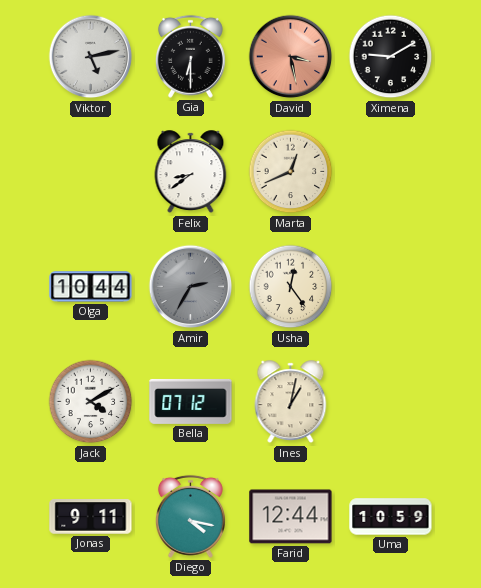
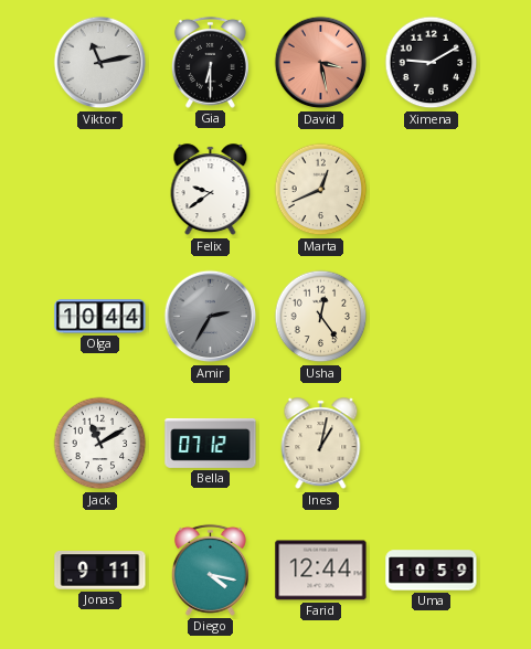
Viktor: 5:13 -> 11:13
Felix: 8:39 -> 9:39
Jack: 4:10 -> 11:10
